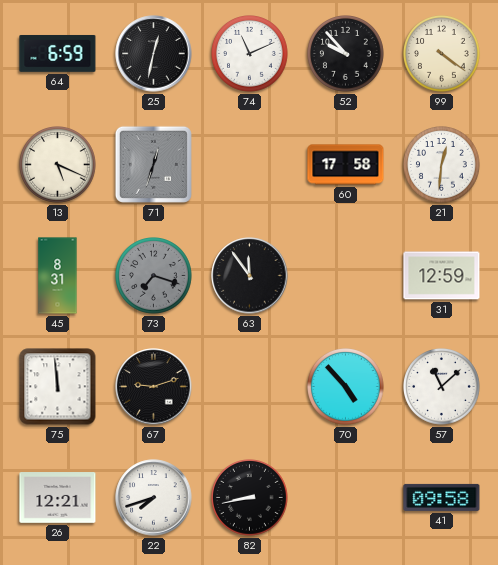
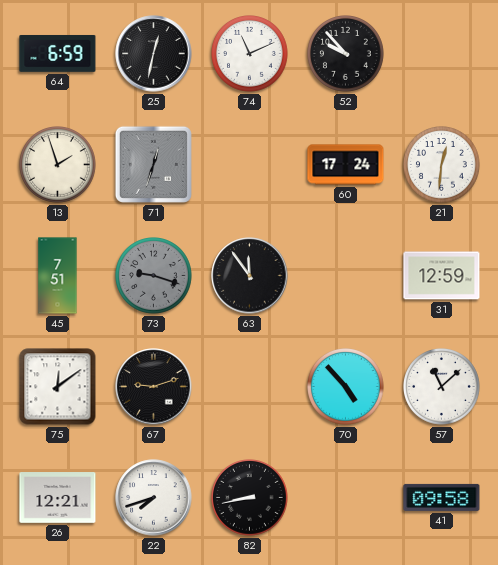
99: 4:21 -> none
13: 5:19 -> 1:57
60: 17:58 -> 17:24
45: 8:31 -> 7:51
73: 7:18 -> 9:18
75: 11:59 -> 12:09
